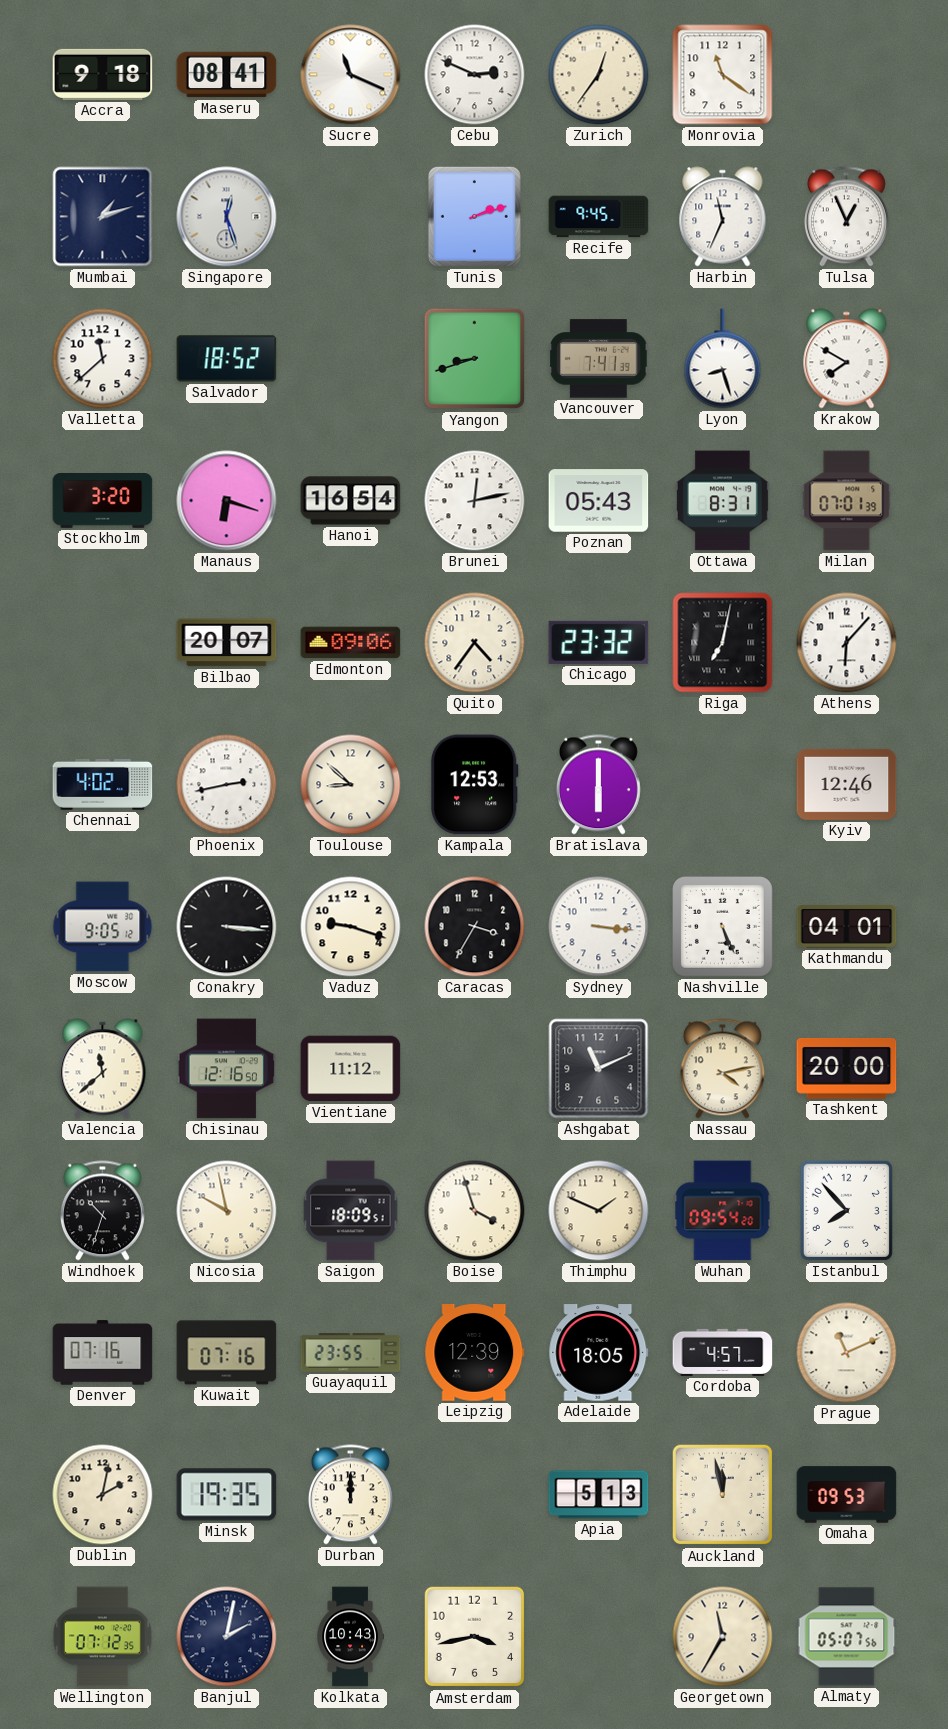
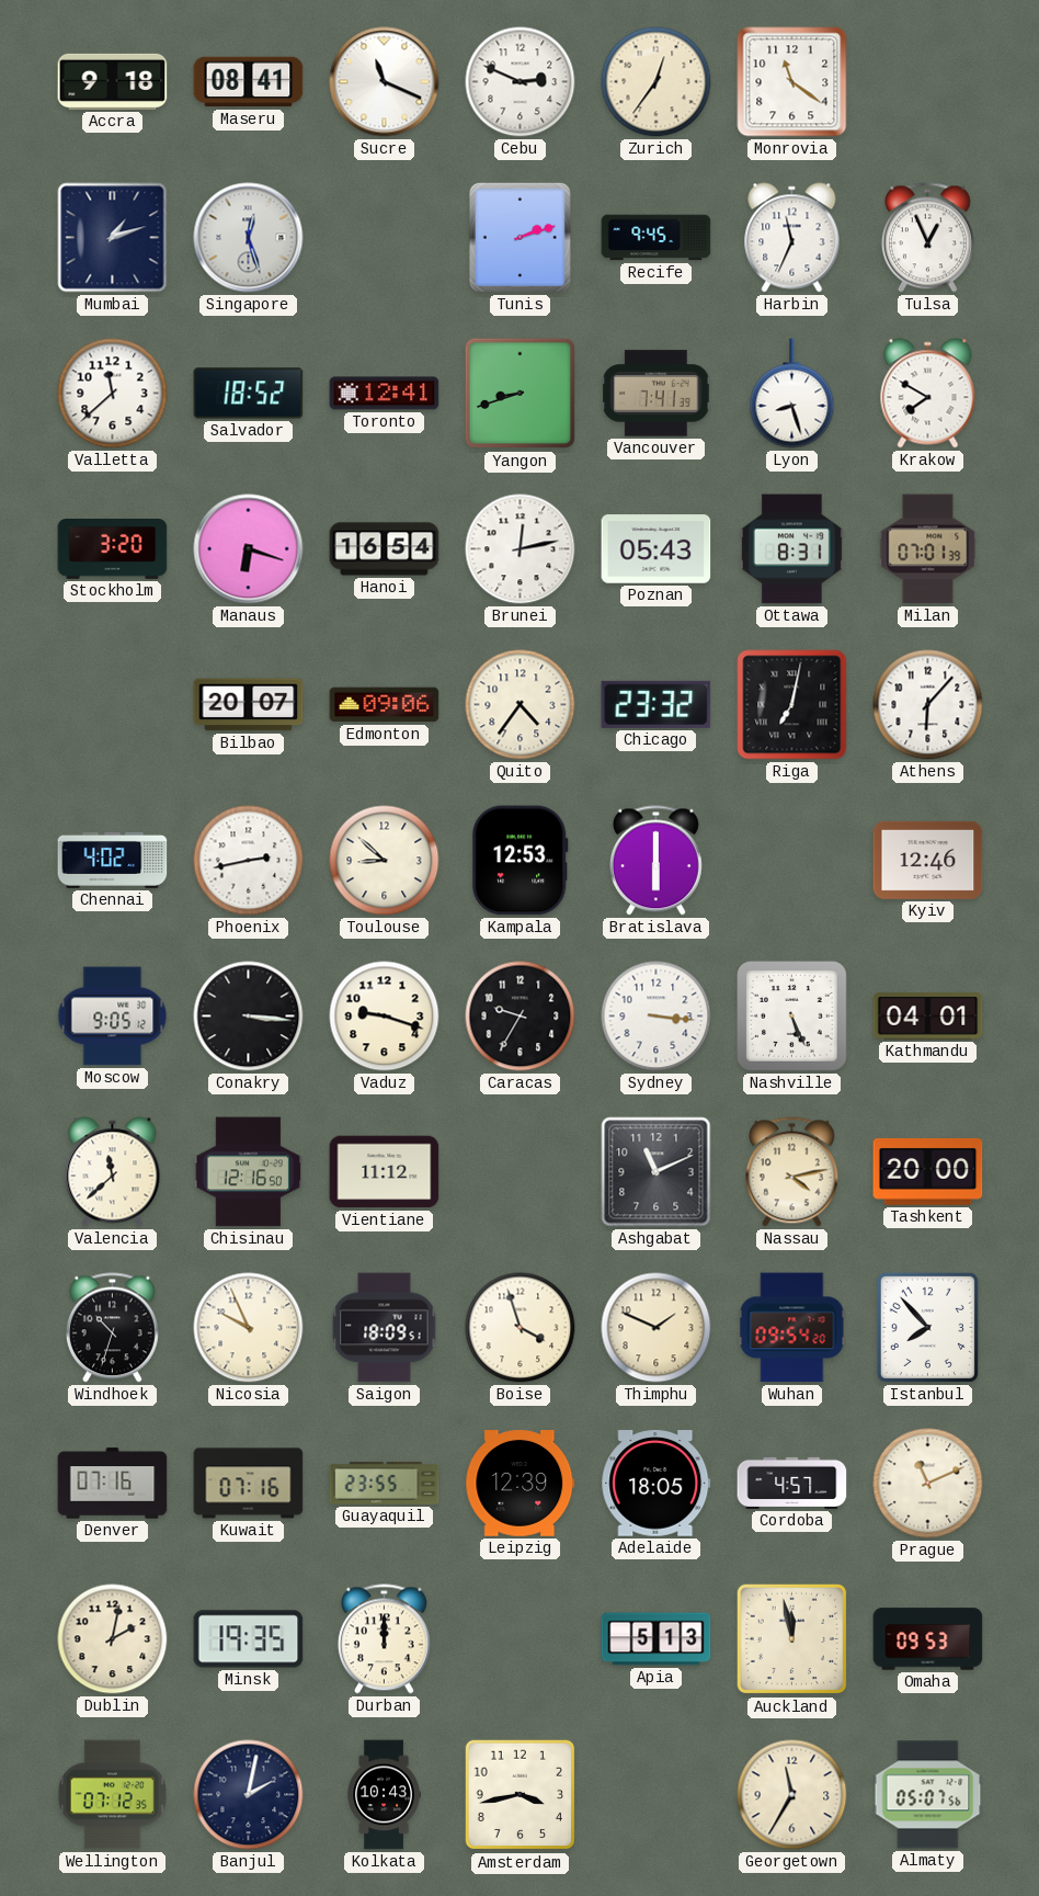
Toronto: none -> 12:41
Caracas: 3:35 -> 9:35
Nicosia: 9:58 -> 9:56
